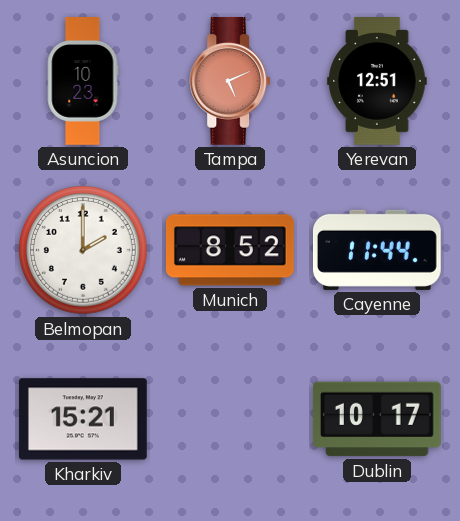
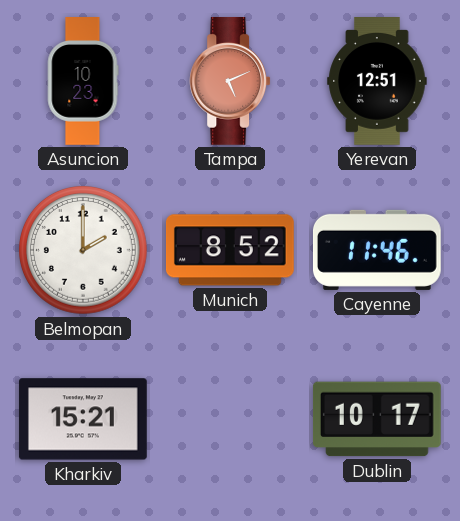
Cayenne: 11:44 -> 11:46
